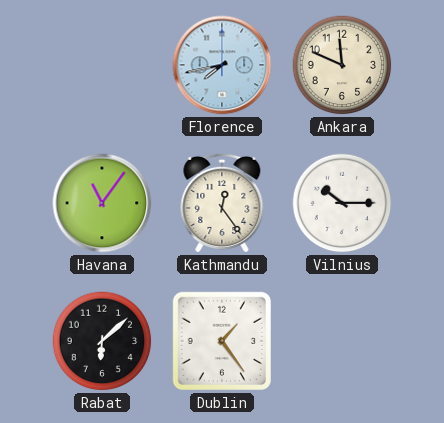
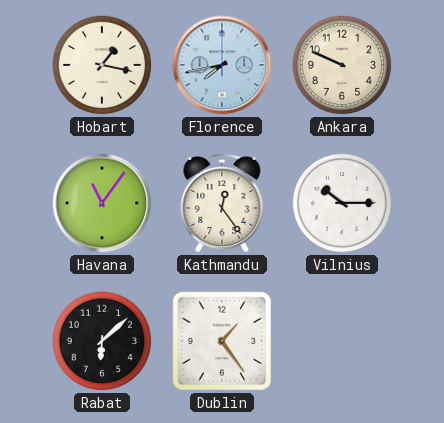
Hobart: none -> 1:17
Ankara: 11:49 -> 9:49
